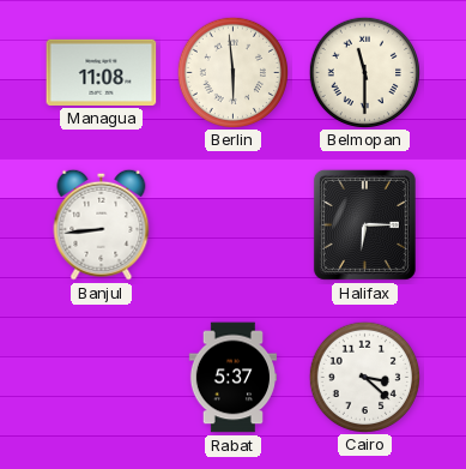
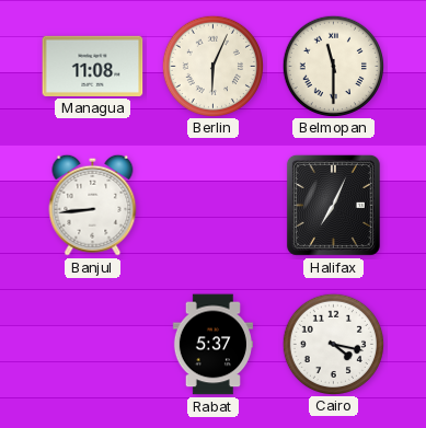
Berlin: 5:59 -> 6:04
Halifax: 6:15 -> 7:04
Cairo: 3:22 -> 4:17
